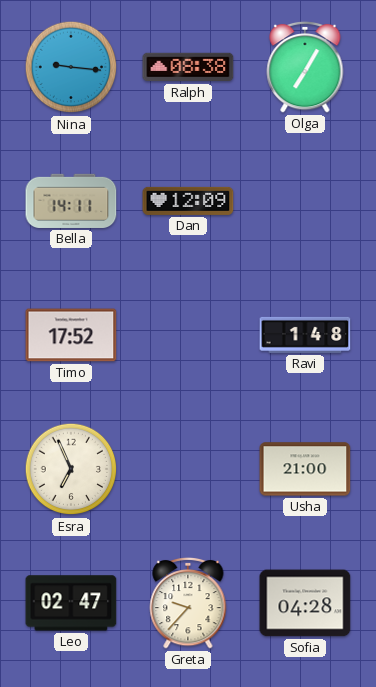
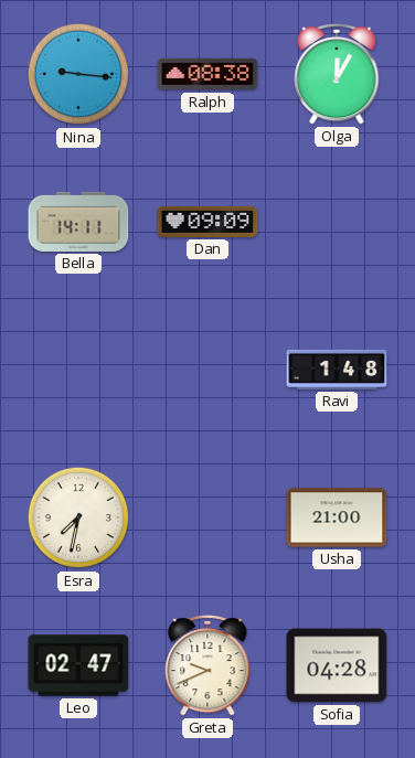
Olga: 7:05 -> 12:05
Dan: 12:09 -> 09:09
Timo: 17:52 -> none
Esra: 6:56 -> 7:32
Greta: 9:37 -> 9:41
